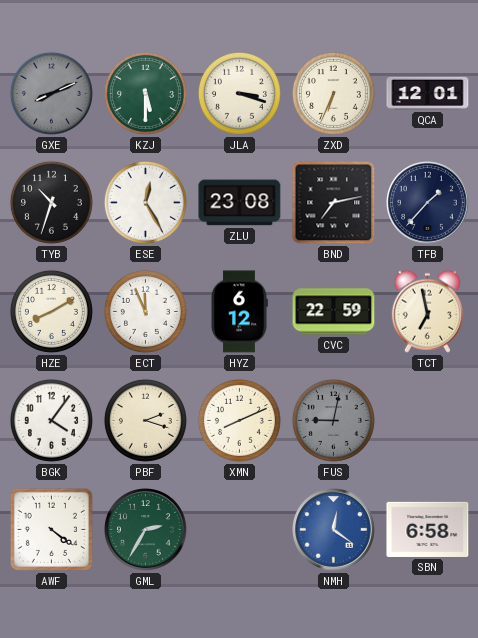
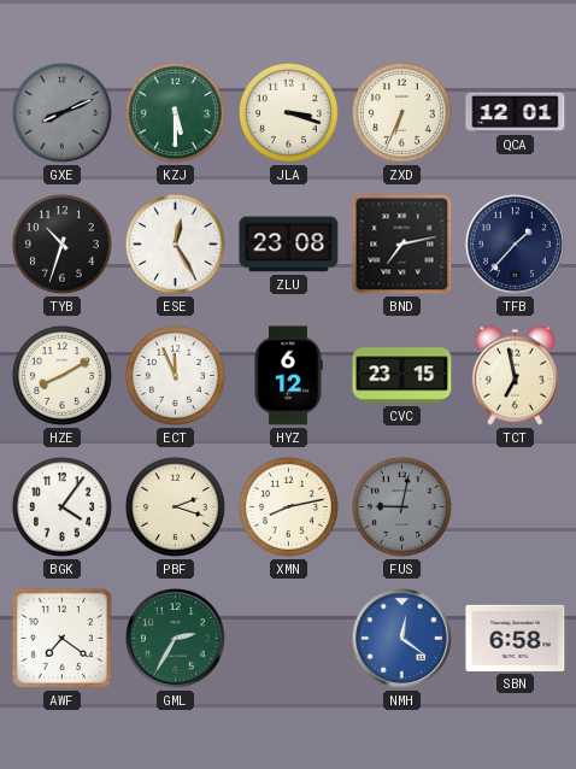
CVC: 22:59 -> 23:15
XMN: 8:11 -> 8:13
AWF: 4:21 -> 7:21
